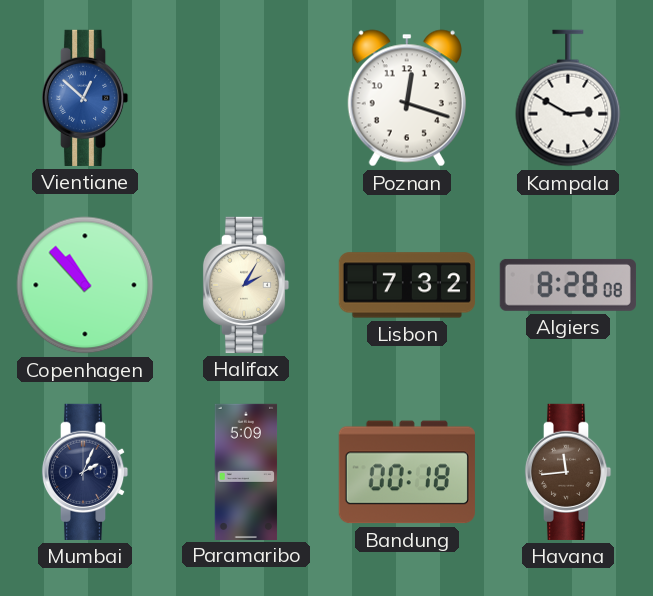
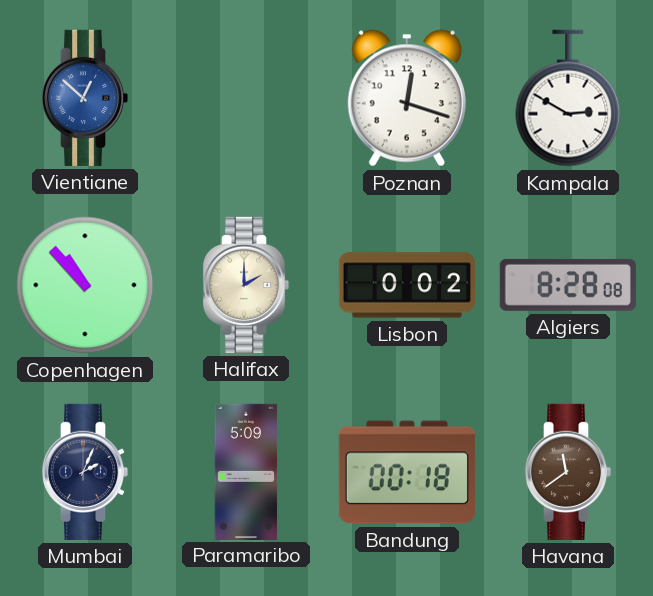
Halifax: 2:05 -> 2:00
Lisbon: 7:32 -> 0:02
Havana: 11:44 -> 11:39
